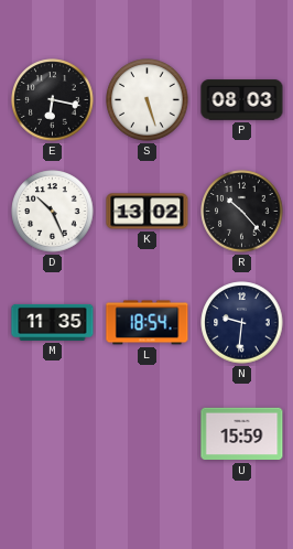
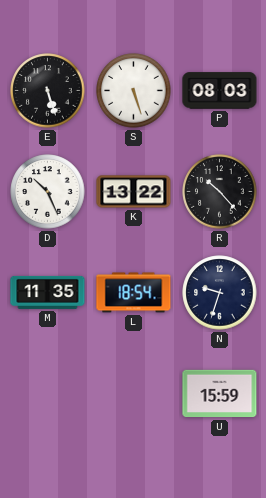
E: 6:17 -> 5:27
K: 13:02 -> 13:22
N: 9:31 -> 9:33
